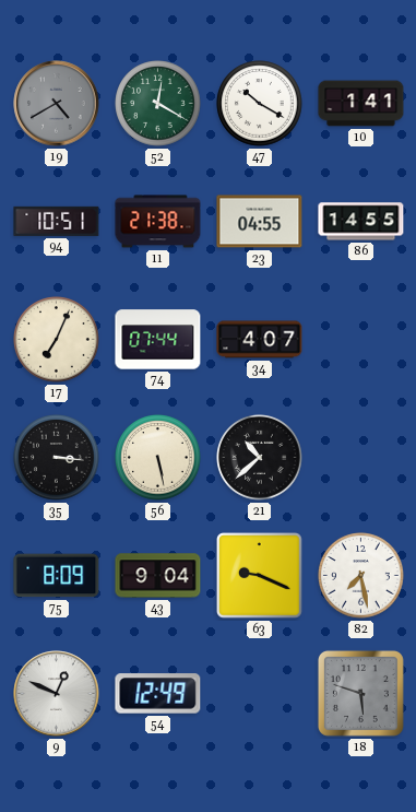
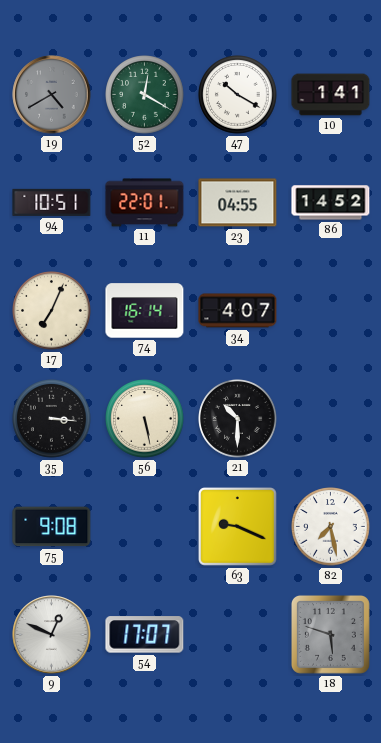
11: 21:38 -> 22:01
86: 14:55 -> 14:52
74: 07:44 -> 16:14
21: 10:38 -> 10:30
75: 8:09 -> 9:08
43: 9:04 -> none
54: 12:49 -> 17:07
